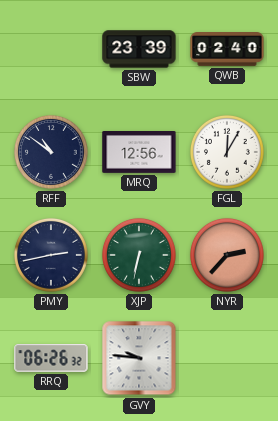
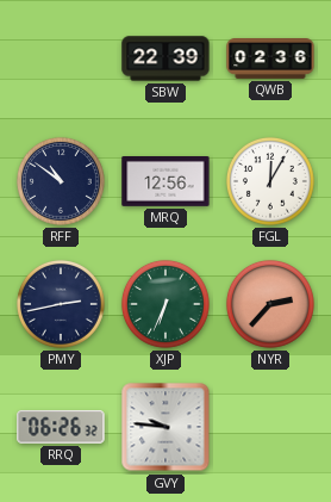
SBW: 23:39 -> 22:39
QWB: 02:40 -> 02:36
XJP: 6:32 -> 6:34
